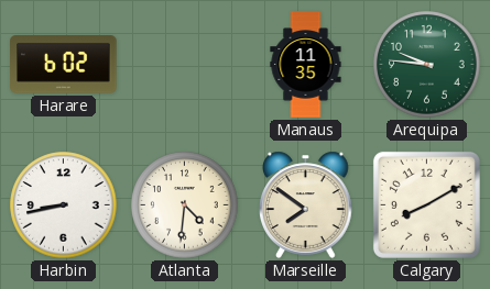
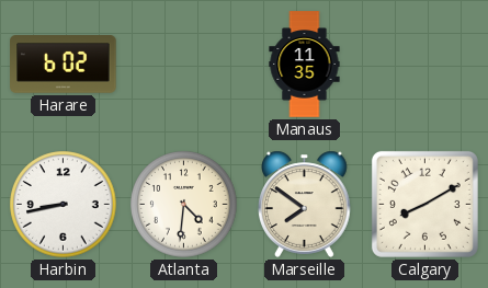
Arequipa: 9:46 -> none
